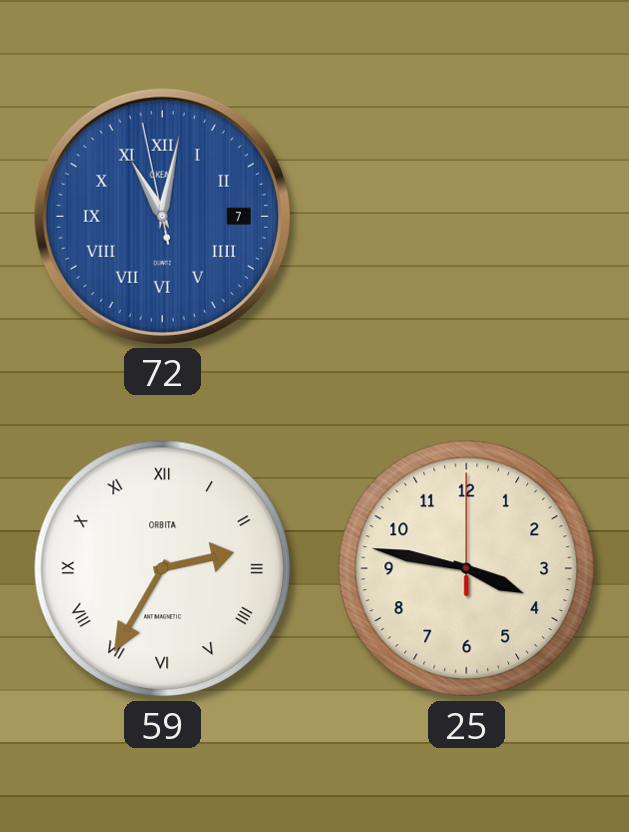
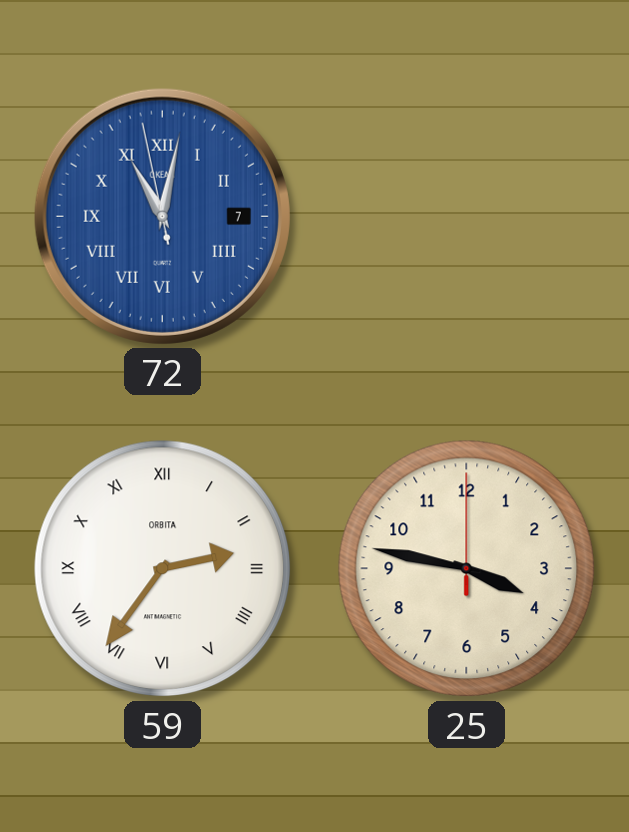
59: 2:35 -> 2:36
